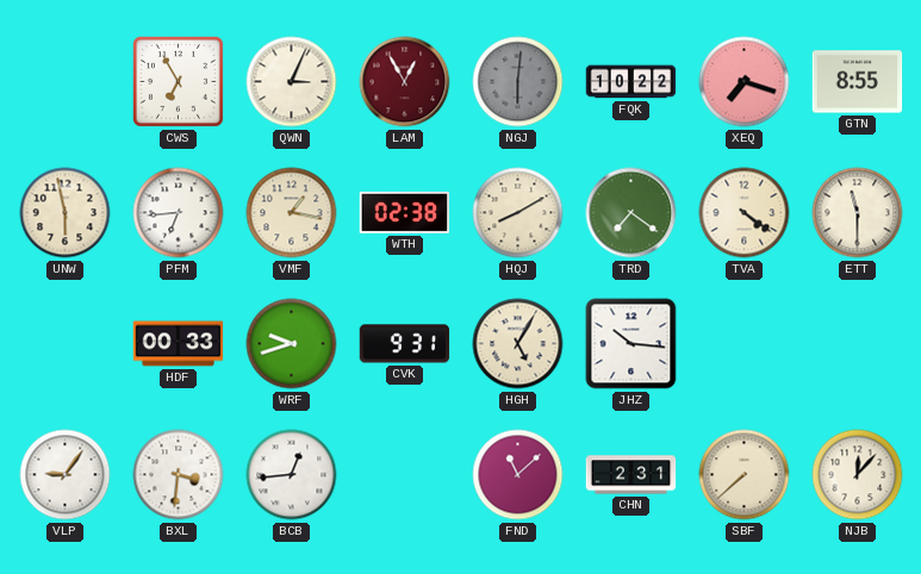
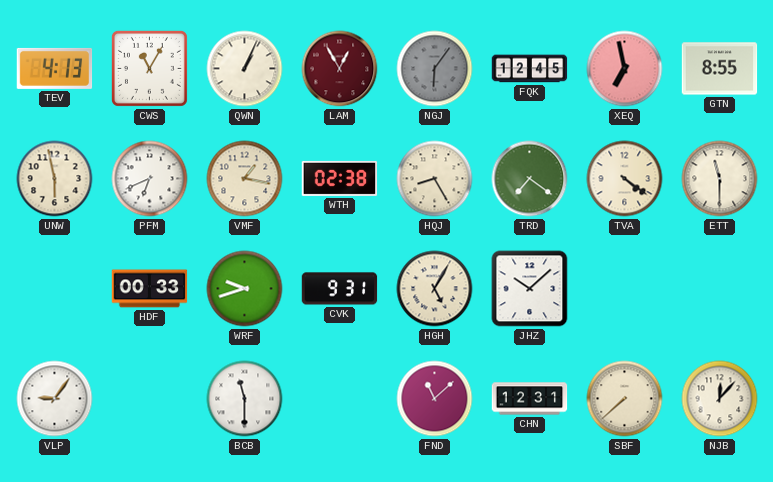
TEV: none -> 4:13
CWS: 6:55 -> 11:05
QWN: 3:04 -> 1:04
NGJ: 6:01 -> 6:06
FQK: 10:22 -> 12:45
XEQ: 7:18 -> 6:58
PFM: 6:44 -> 6:41
HQJ: 8:10 -> 8:25
JHZ: 10:16 -> 10:08
BXL: 3:31 -> none
BCB: 12:44 -> 11:30
CHN: 2:31 -> 12:31
